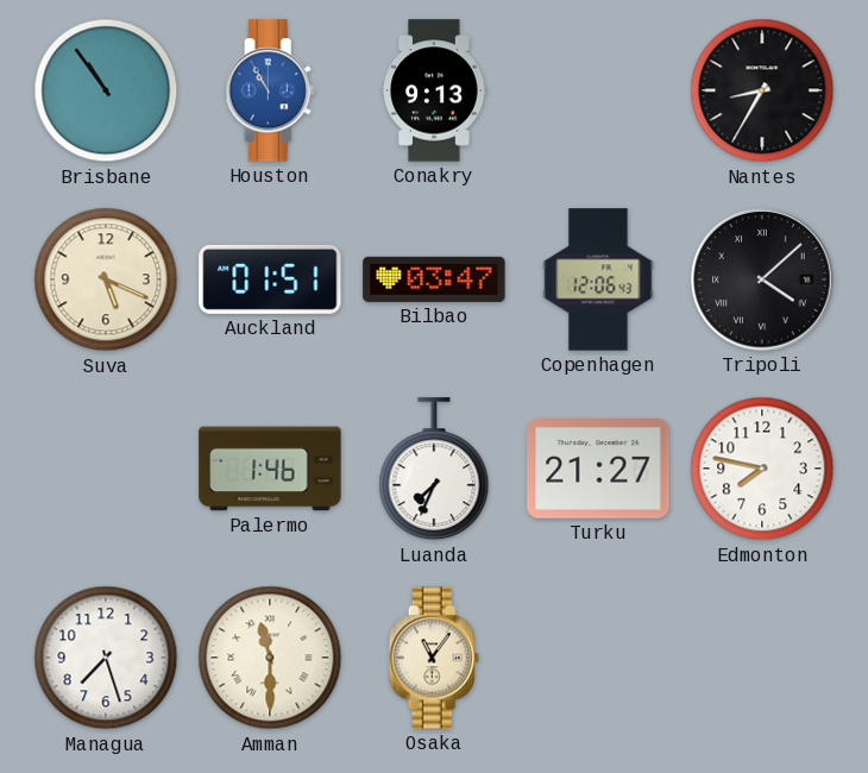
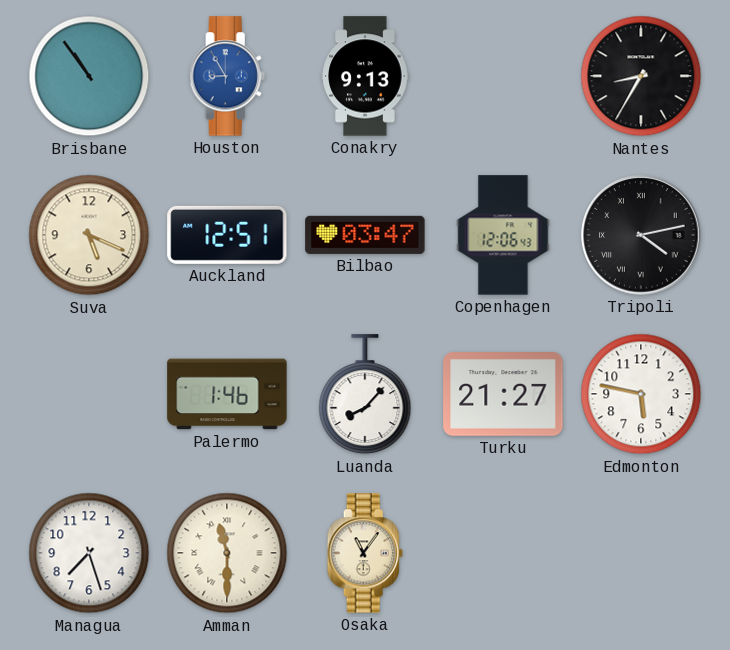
Houston: 10:55 -> 8:55
Auckland: 01:51 -> 12:51
Tripoli: 4:08 -> 4:13
Luanda: 7:34 -> 8:07
Edmonton: 7:47 -> 5:47
